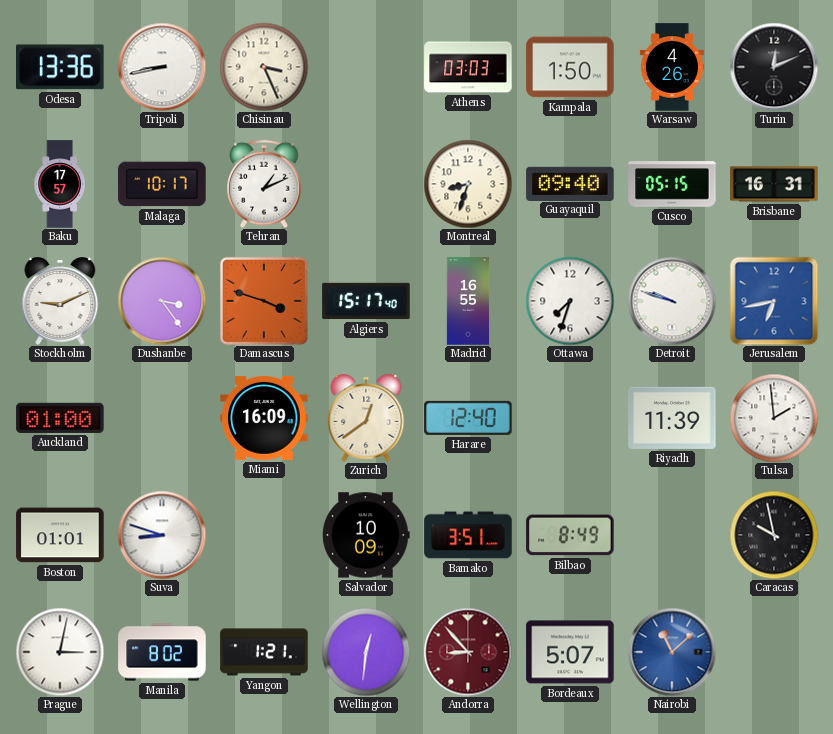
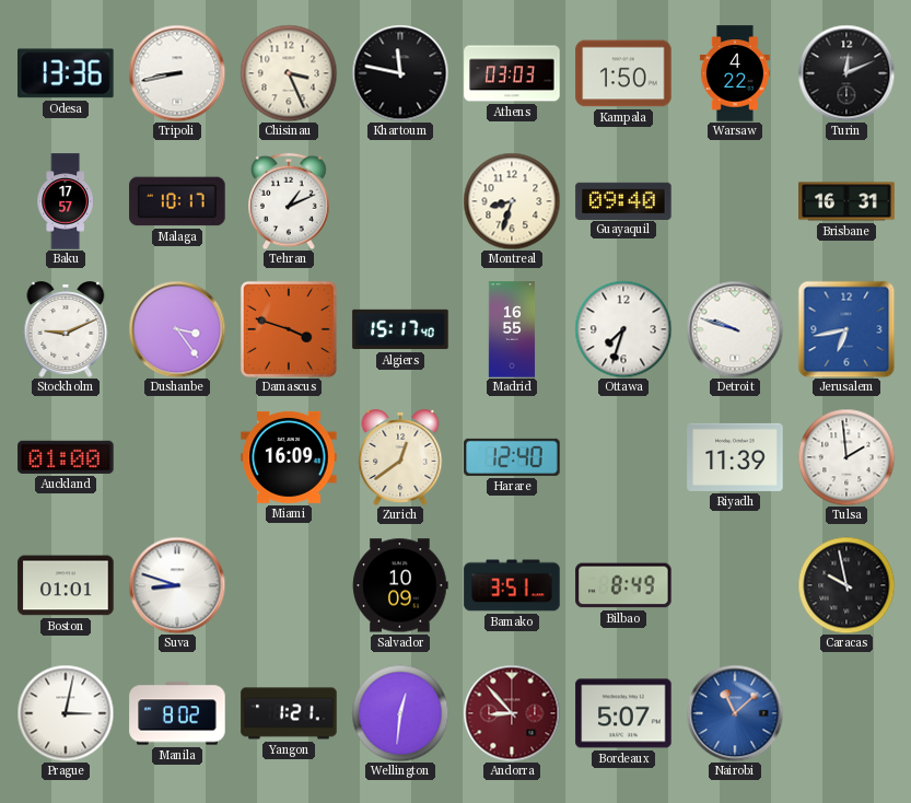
Khartoum: none -> 11:47
Warsaw: 4:26 -> 4:22
Cusco: 05:15 -> none
